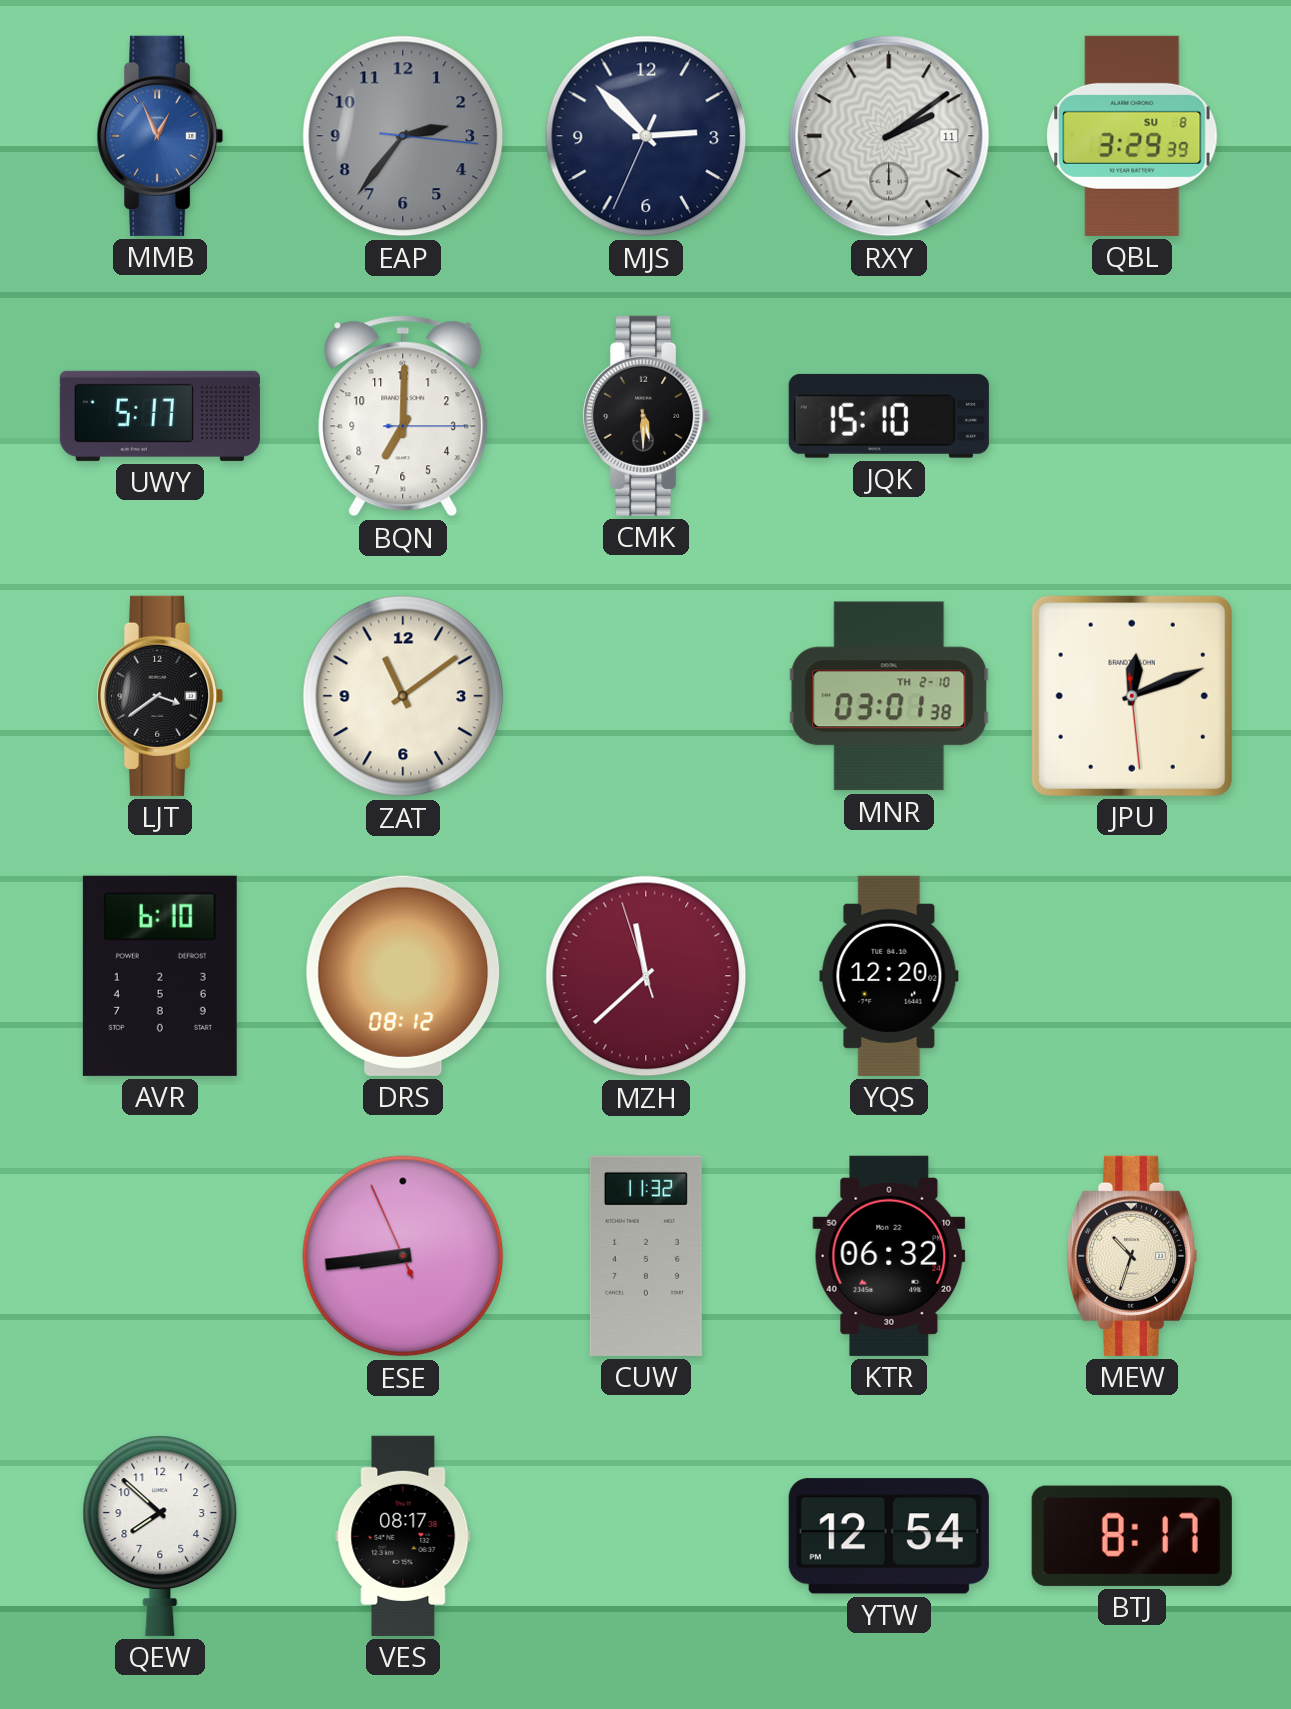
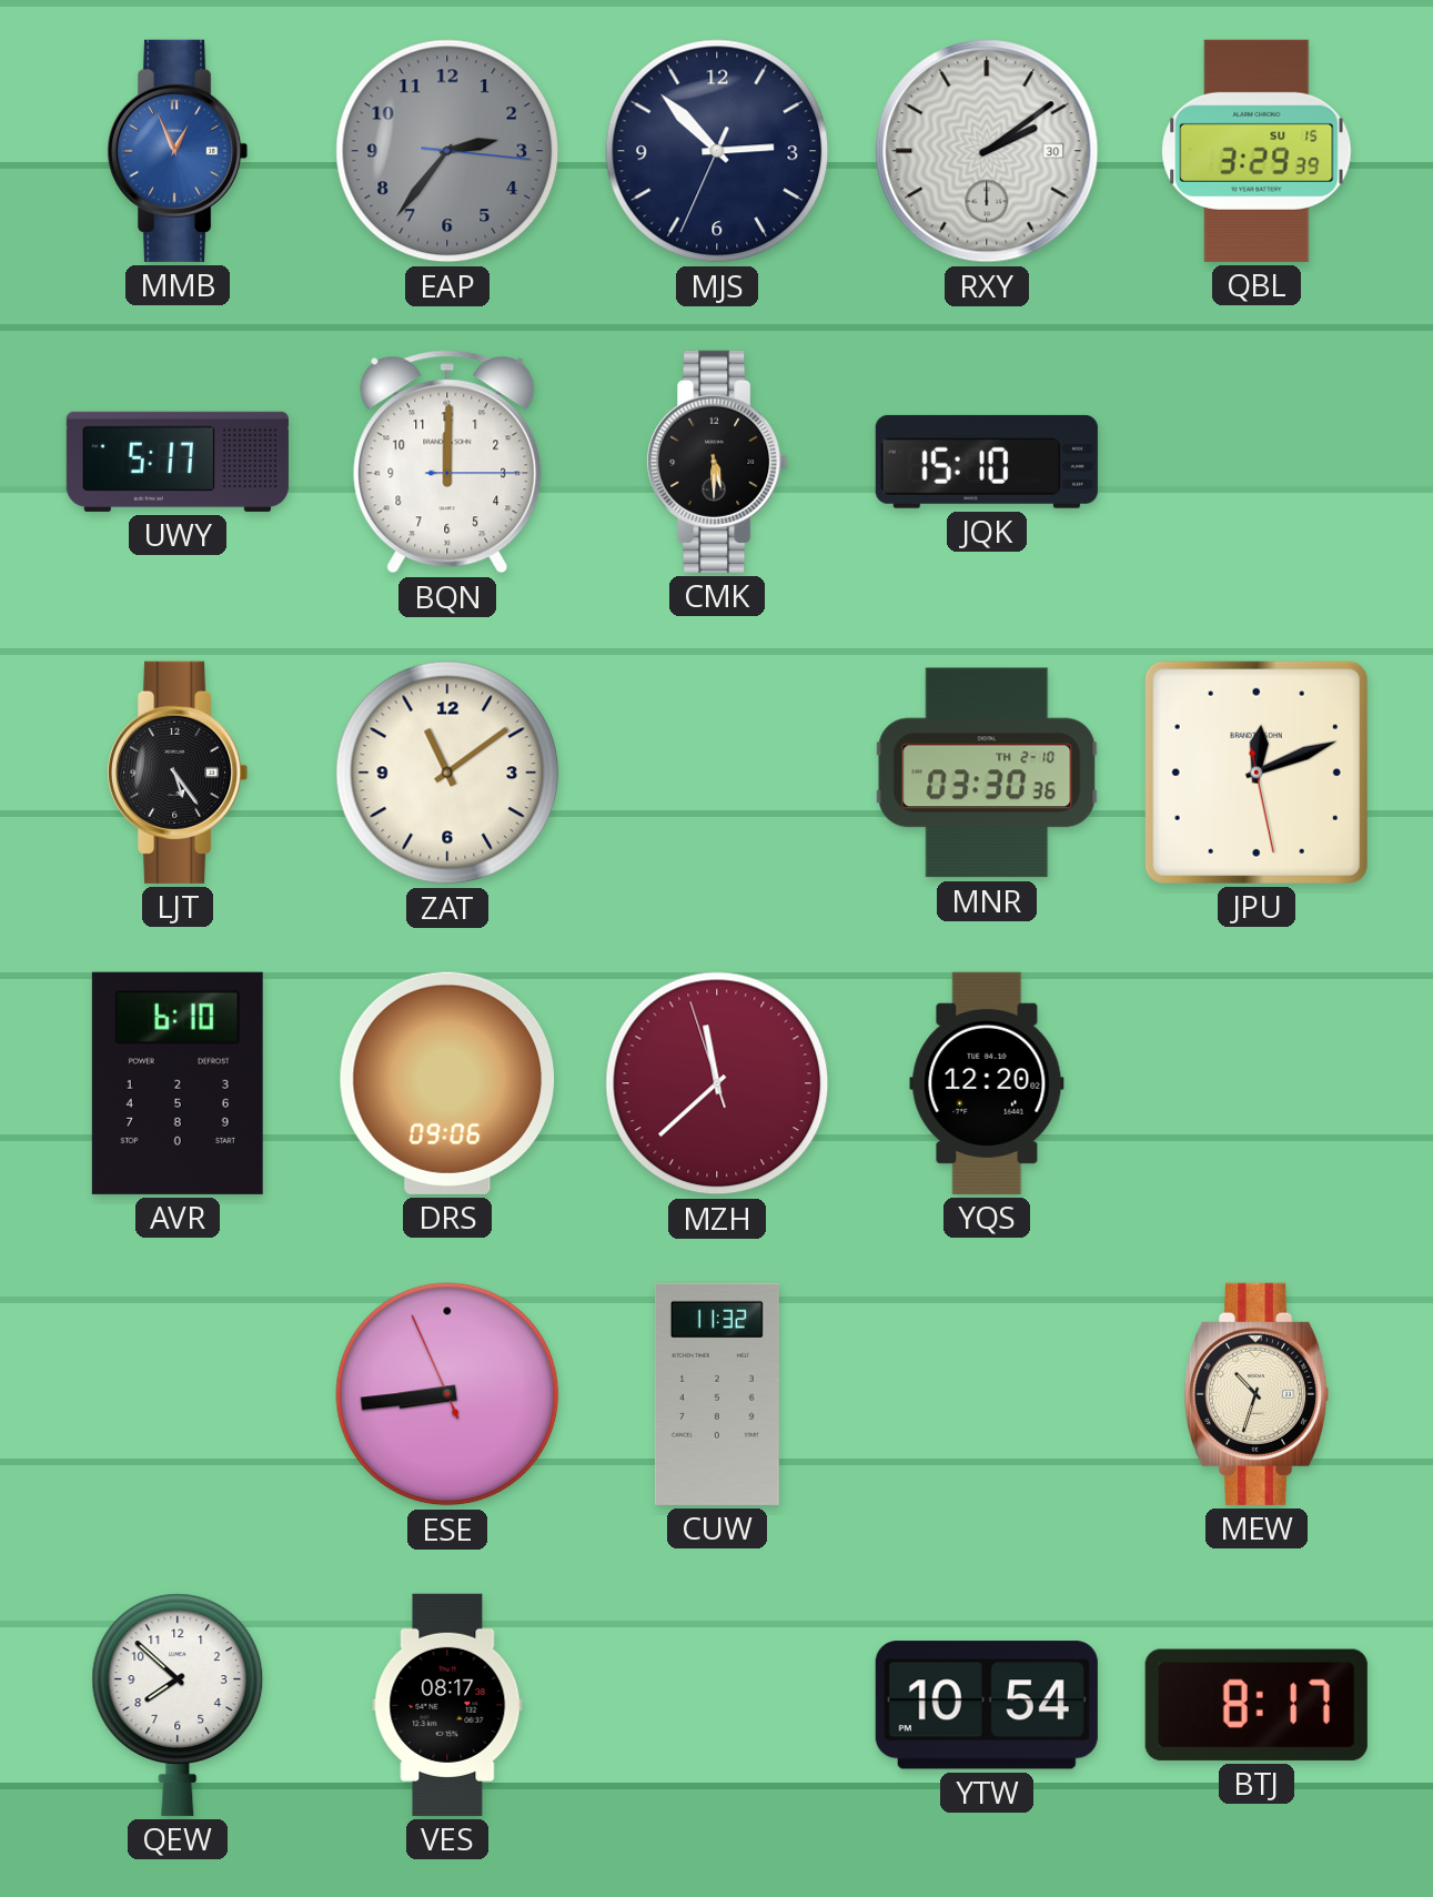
RXY date: 11 -> 30
QBL date: SU 8 -> SU 15
BQN: 7:00 -> 12:00
LJT: 3:39 -> 5:24
MNR: 03:01 -> 03:30
JPU: 12:11:29 -> 12:11:28
DRS: 08:12 -> 09:06
KTR: 06:32 -> none
YTW: 12:54 -> 10:54
